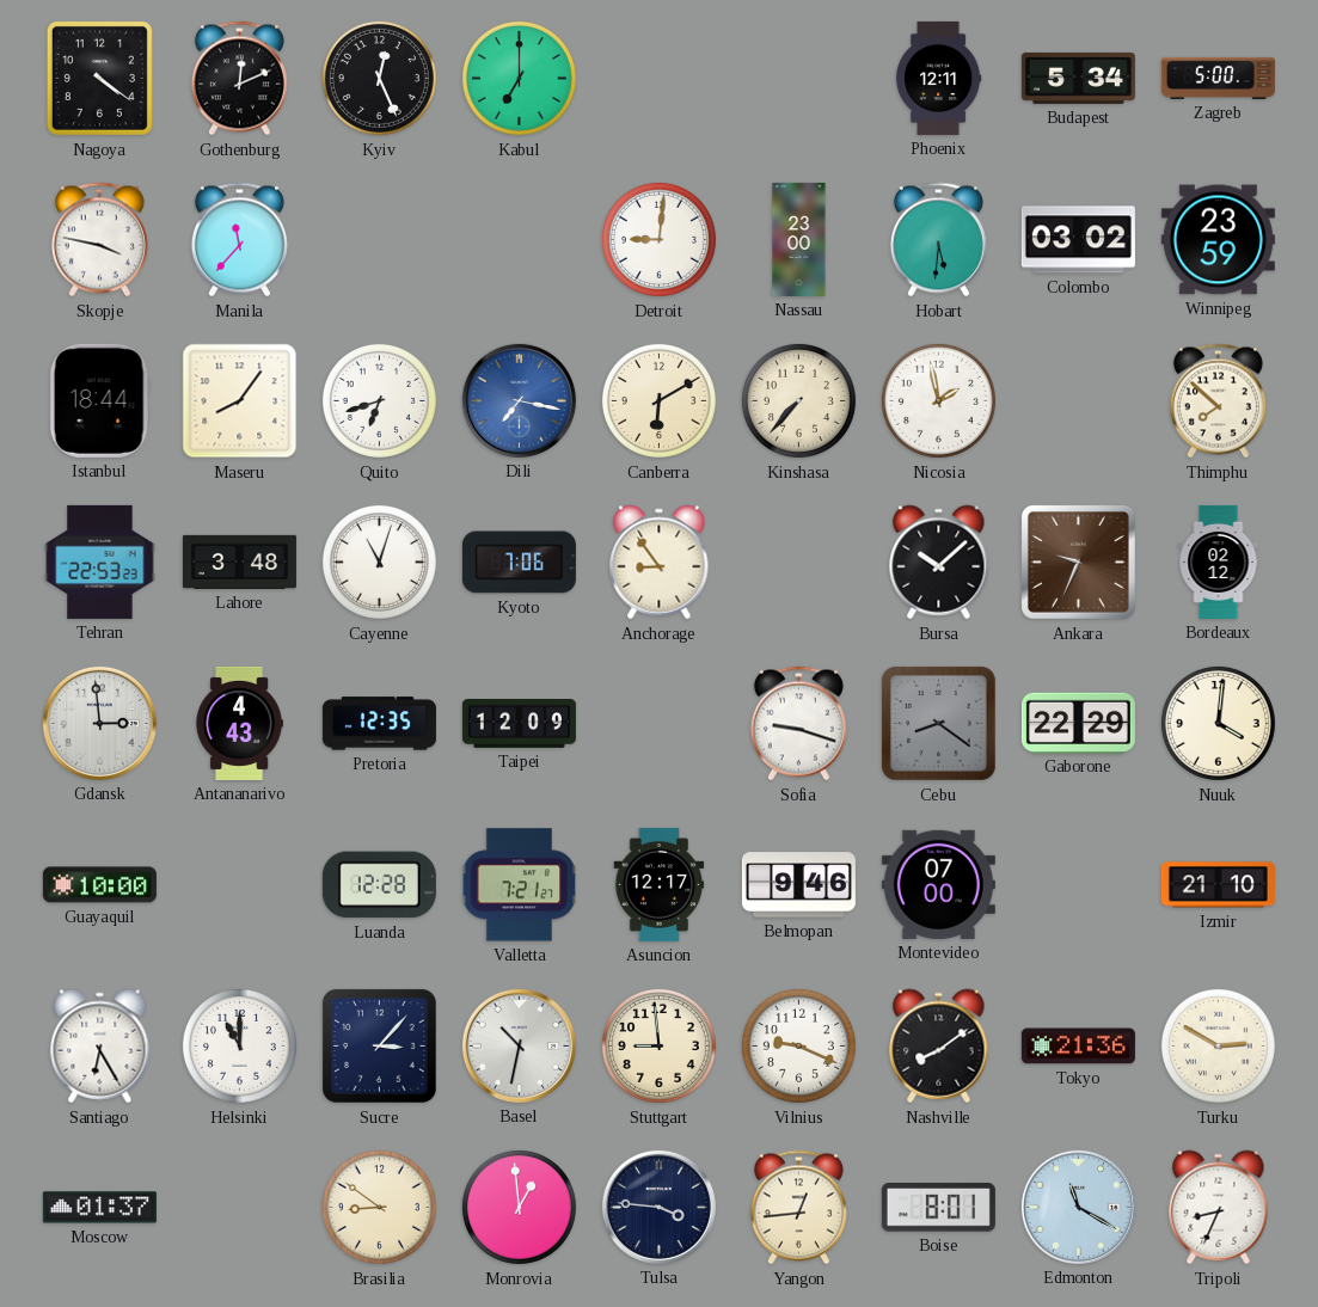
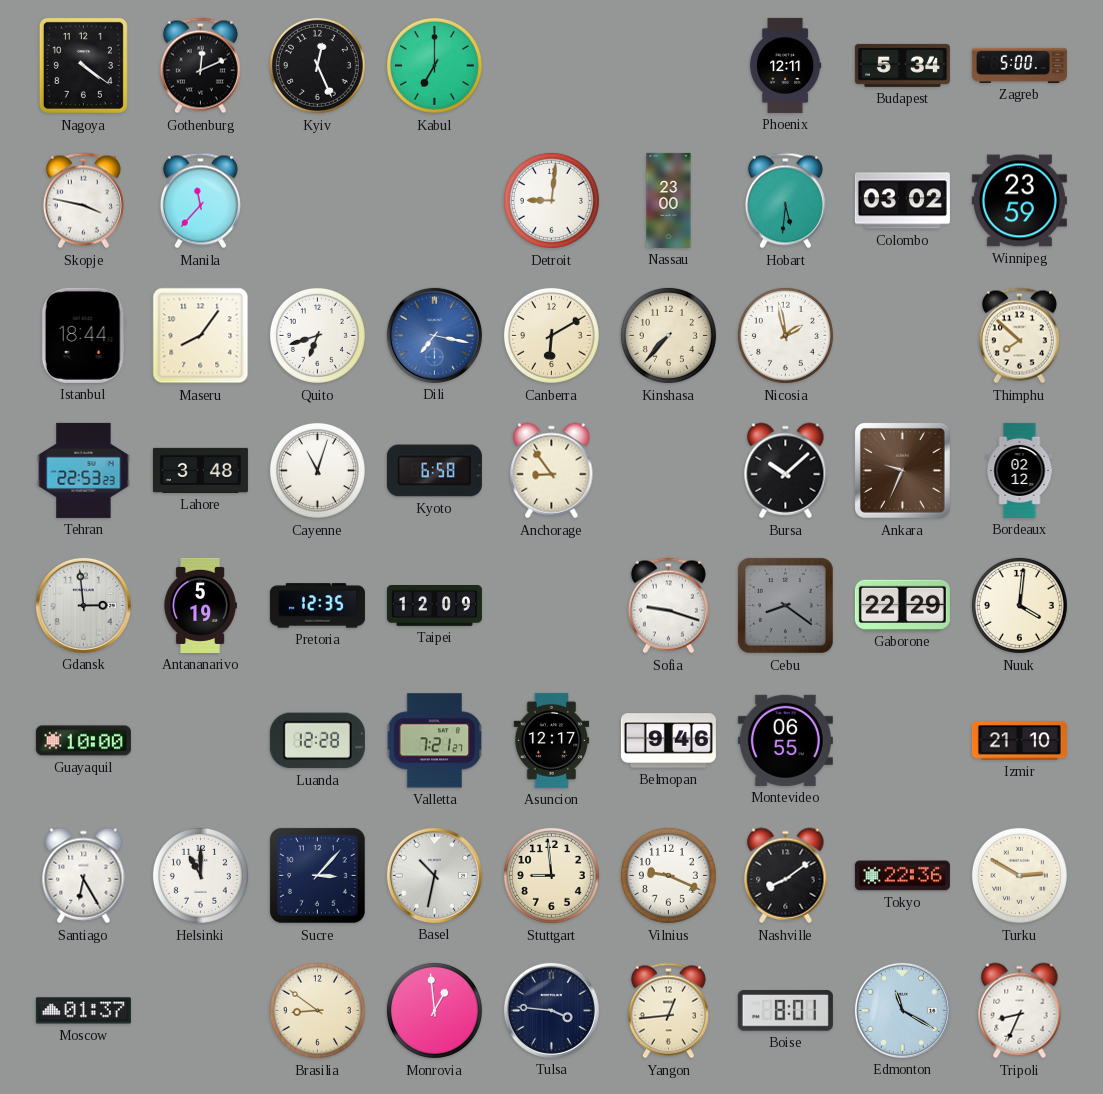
Kyoto: 7:06 -> 6:58
Antananarivo: 4:43 -> 5:19
Montevideo: 07:00 -> 06:55
Tokyo: 21:36 -> 22:36
